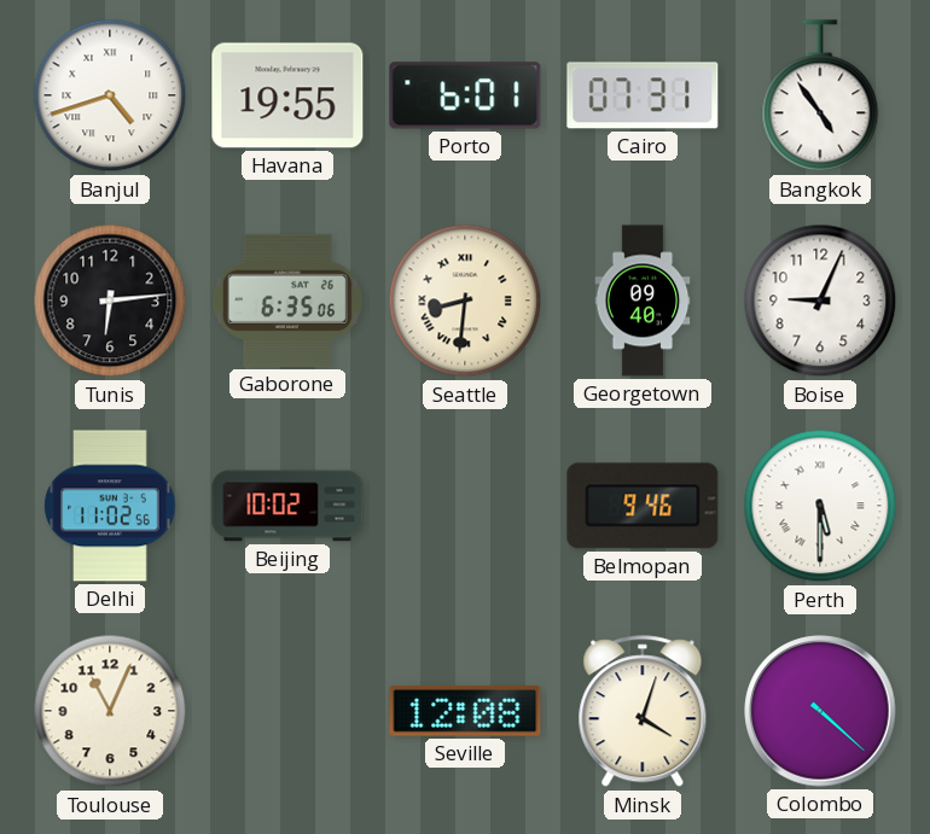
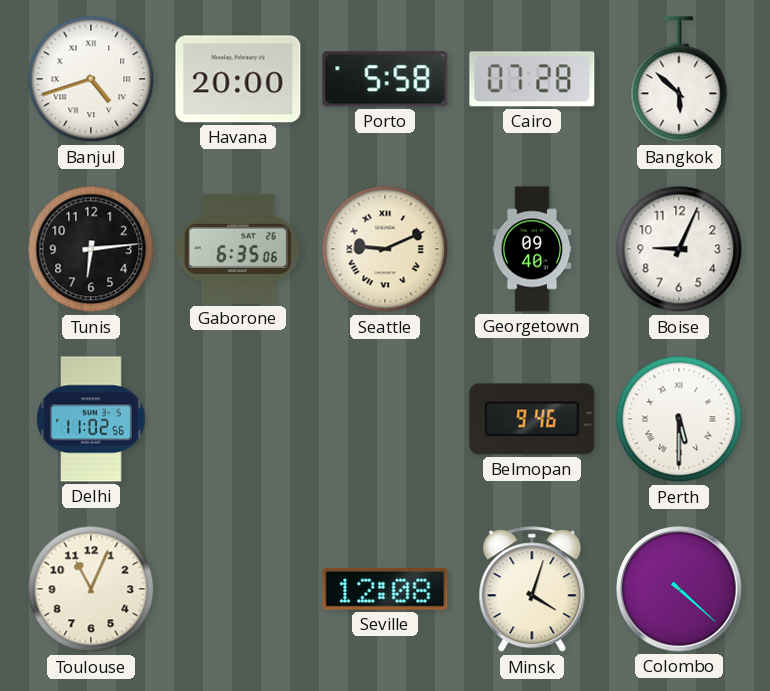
Havana: 19:55 -> 20:00
Porto: 6:01 -> 5:58
Cairo: 07:31 -> 07:28
Bangkok: 4:54 -> 5:52
Seattle: 8:31 -> 9:11
Beijing: 10:02 -> none
